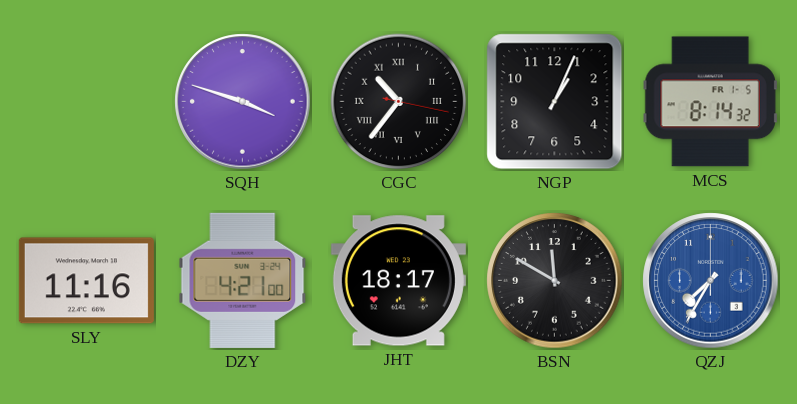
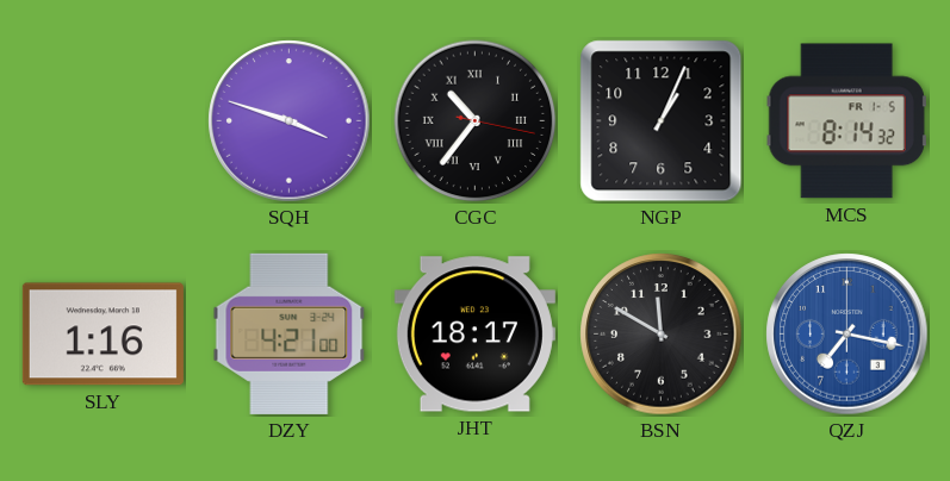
SLY: 11:16 -> 1:16
QZJ: 7:35 -> 7:17
